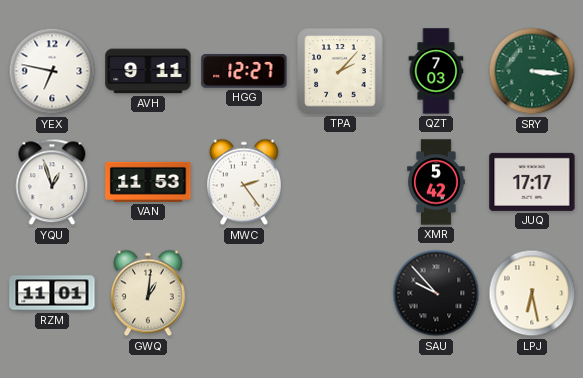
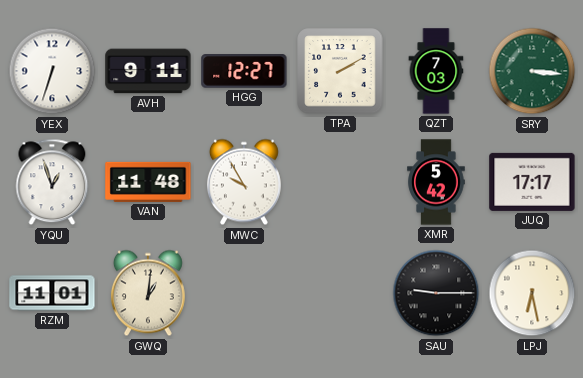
YEX: 6:47 -> 6:33
TPA: 2:07 -> 2:10
VAN: 11:53 -> 11:48
MWC: 2:24 -> 9:55
SAU: 9:53 -> 9:15
